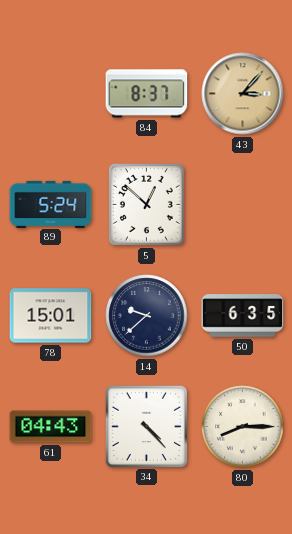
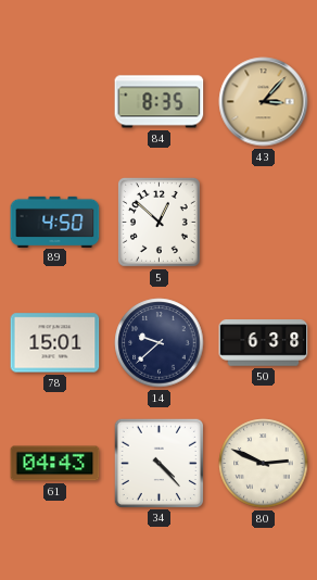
84: 8:37 -> 8:35
89: 5:24 -> 4:50
50: 6:35 -> 6:38
80: 8:15 -> 2:49
